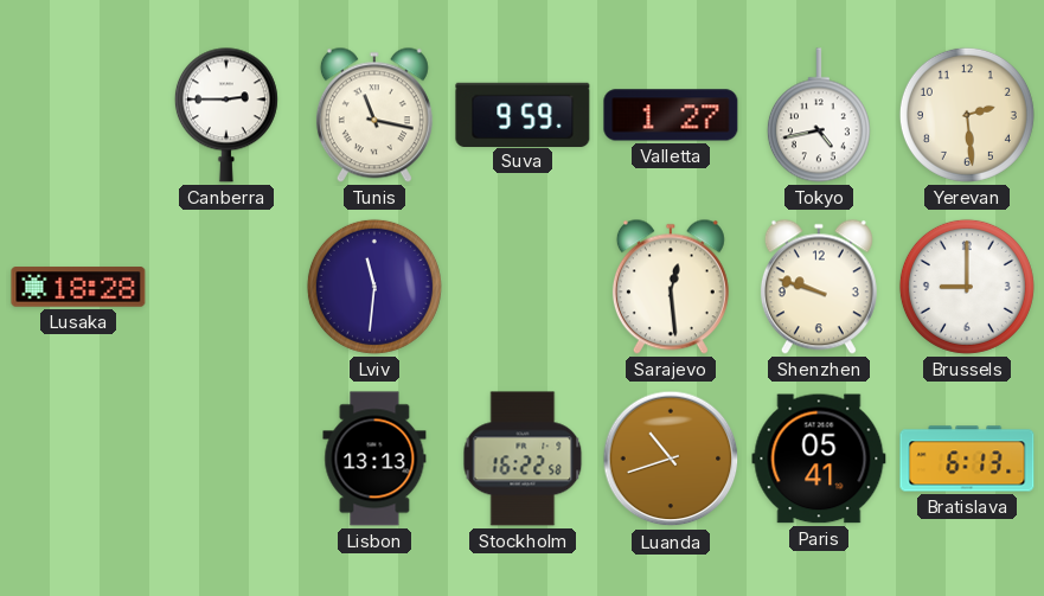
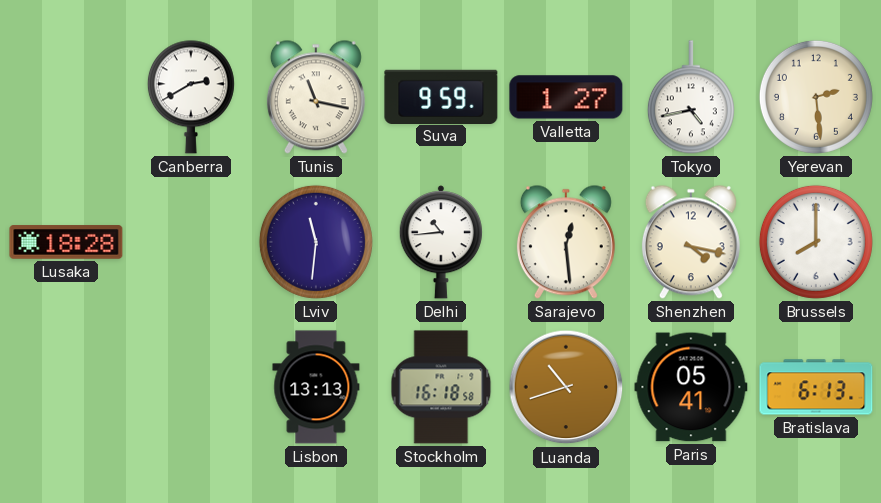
Canberra: 2:45 -> 2:40
Delhi: none -> 10:44
Shenzhen: 9:48 -> 4:17
Brussels: 9:00 -> 8:00
Stockholm: 16:22 -> 16:18
